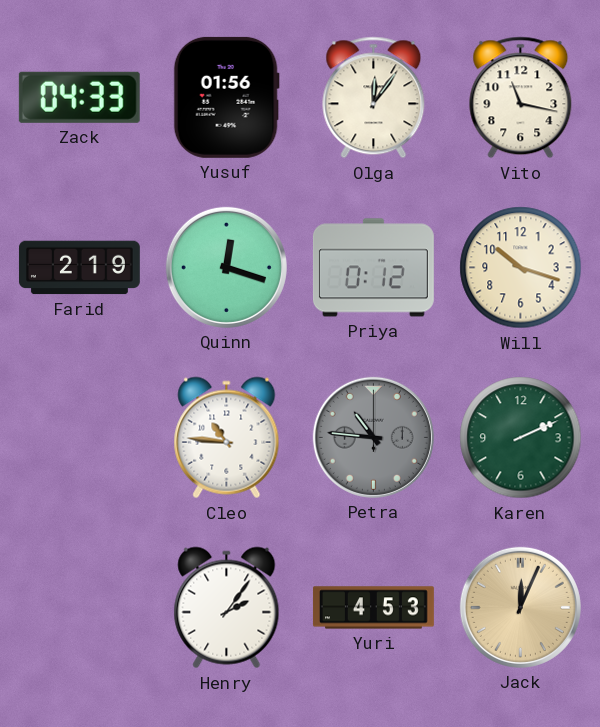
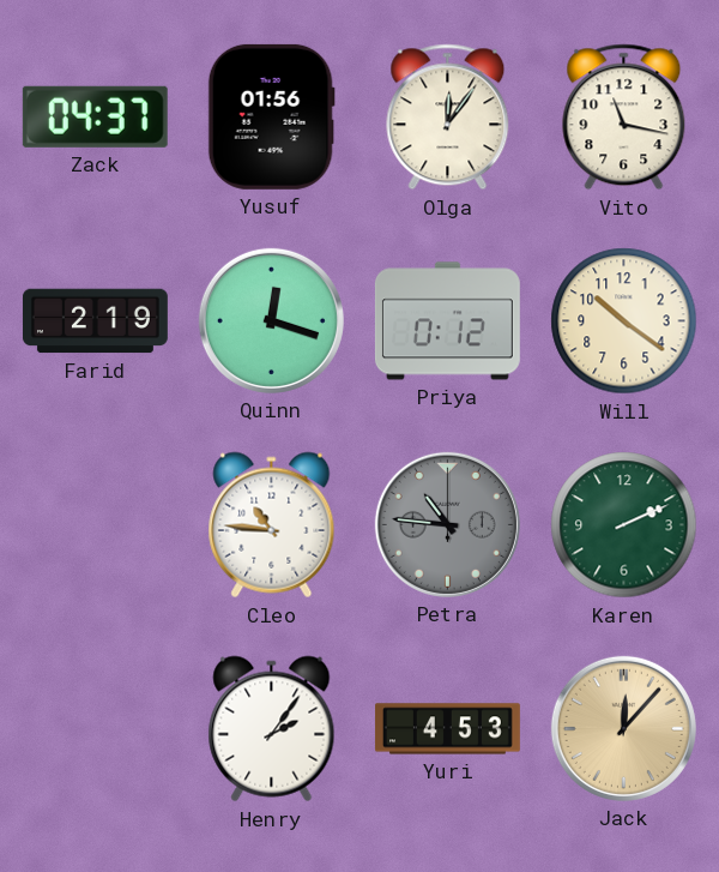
Zack: 04:33 -> 04:37
Will: 10:18 -> 10:21
Jack: 12:04 -> 12:07
